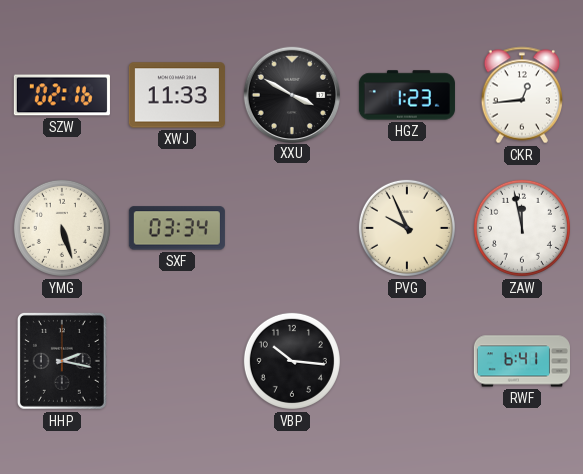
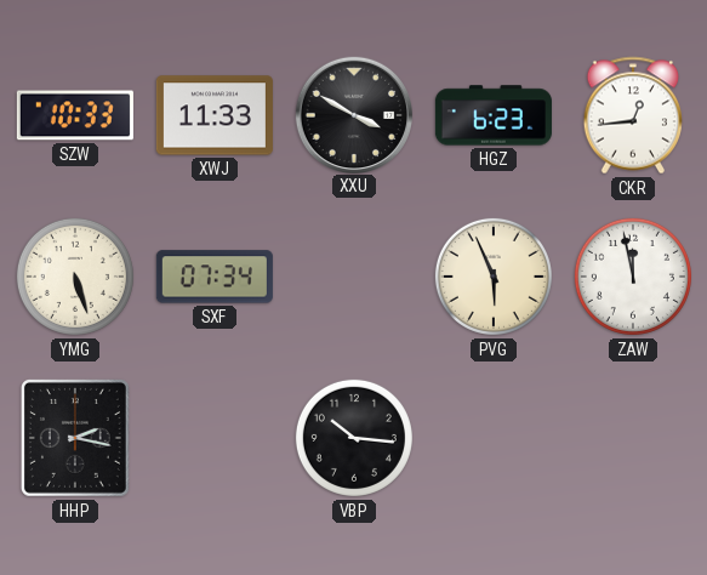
SZW: 02:16 -> 10:33
HGZ: 1:23 -> 6:23
SXF: 03:34 -> 07:34
PVG: 9:56 -> 5:56
RWF: 6:41 -> none
